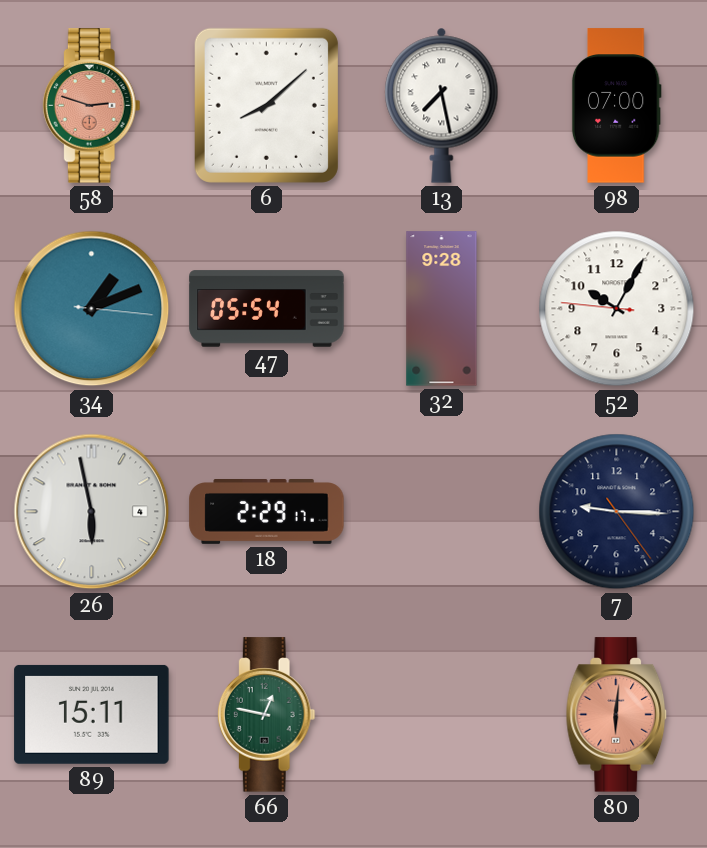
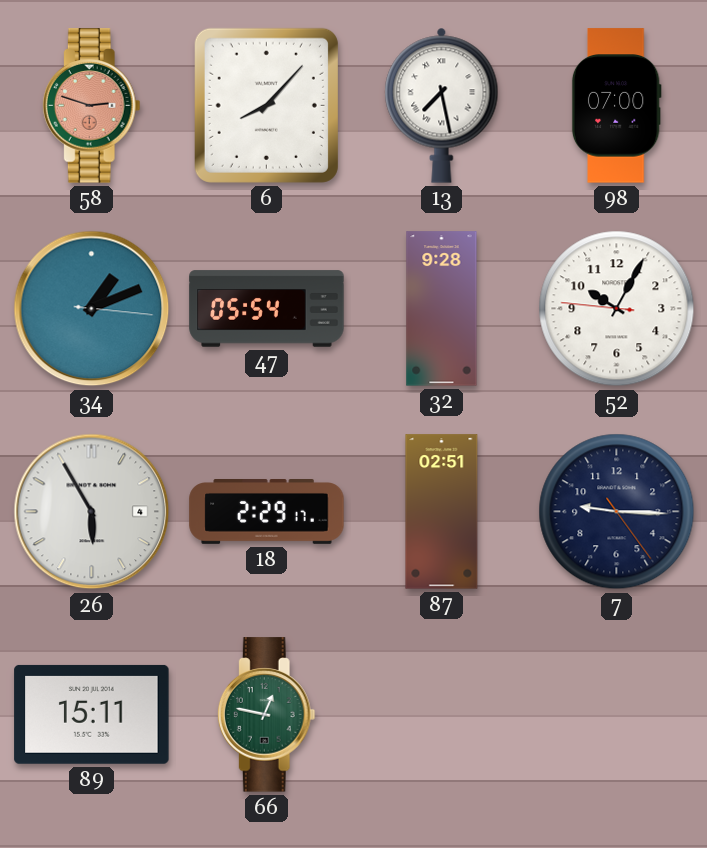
6: 8:08 -> 8:07
26: 5:58 -> 5:55
87: none -> 02:51
80: 6:01 -> none
